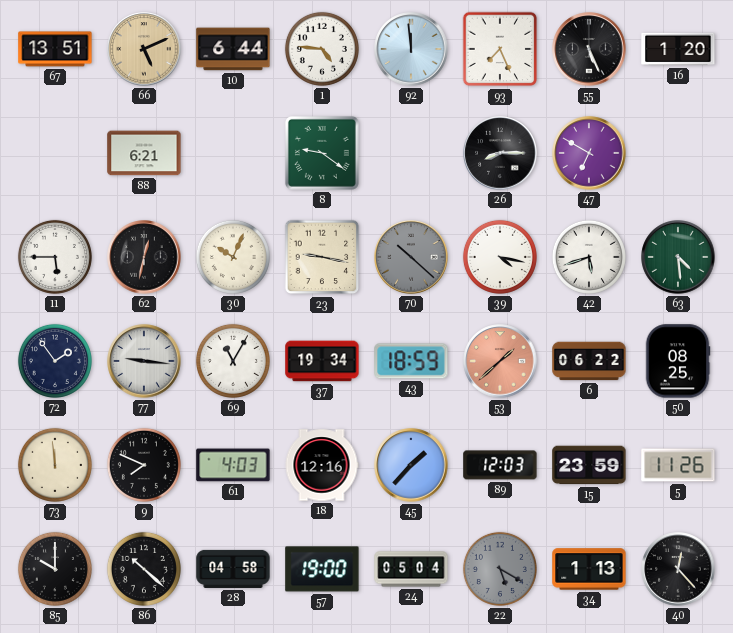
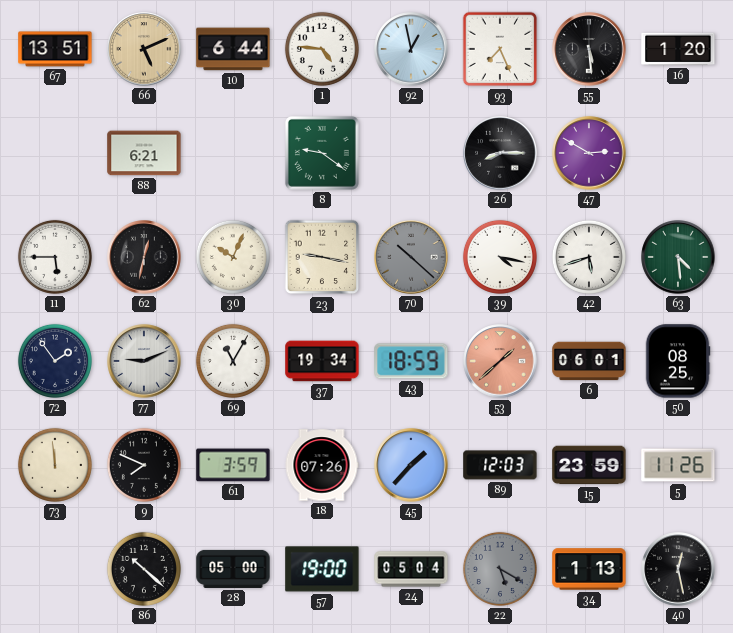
92: 11:59 -> 12:58
55: 5:26 -> 5:29
47: 6:50 -> 2:50
77: 9:16 -> 9:11
6: 06:22 -> 06:01
61: 4:03 -> 3:59
18: 12:16 -> 07:26
85: 10:00 -> none
28: 04:58 -> 05:00
40: 12:23 -> 12:28
